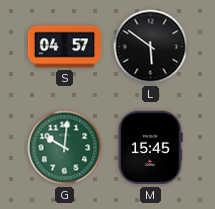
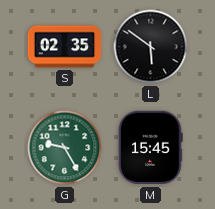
S: 04:57 -> 02:35
G: 10:01 -> 9:25
